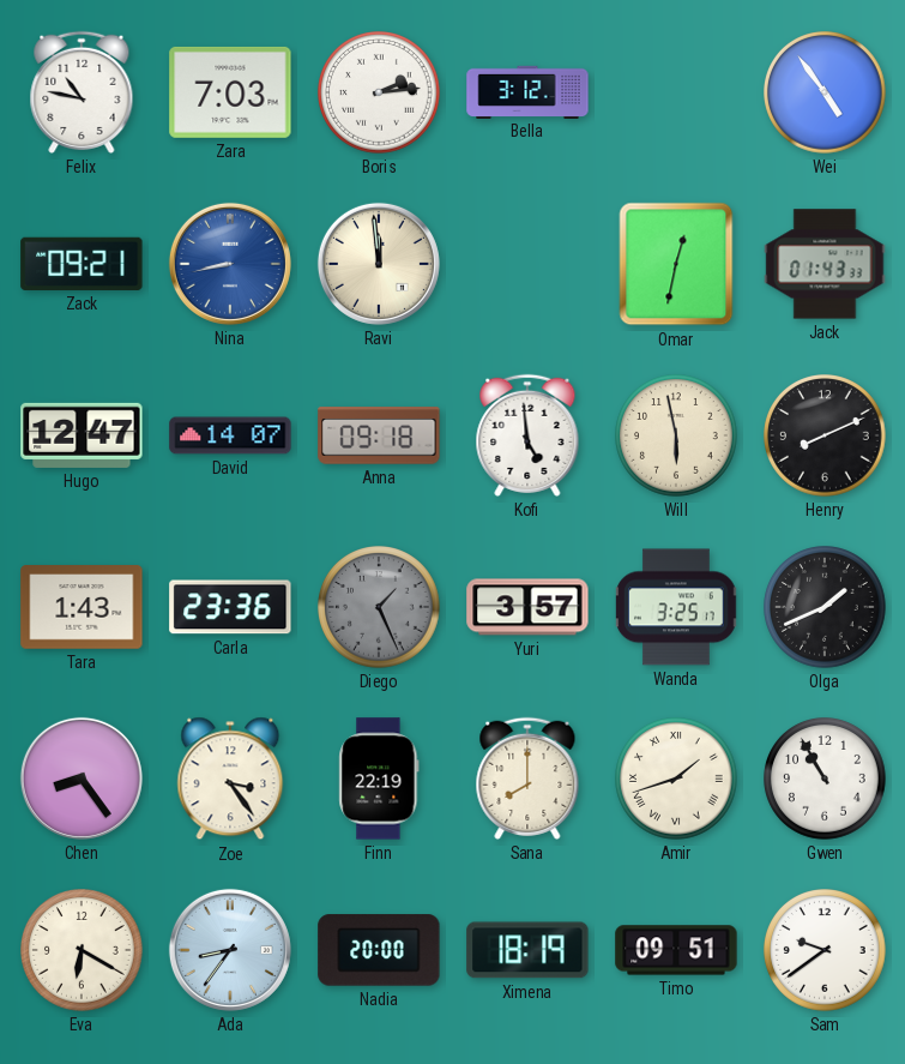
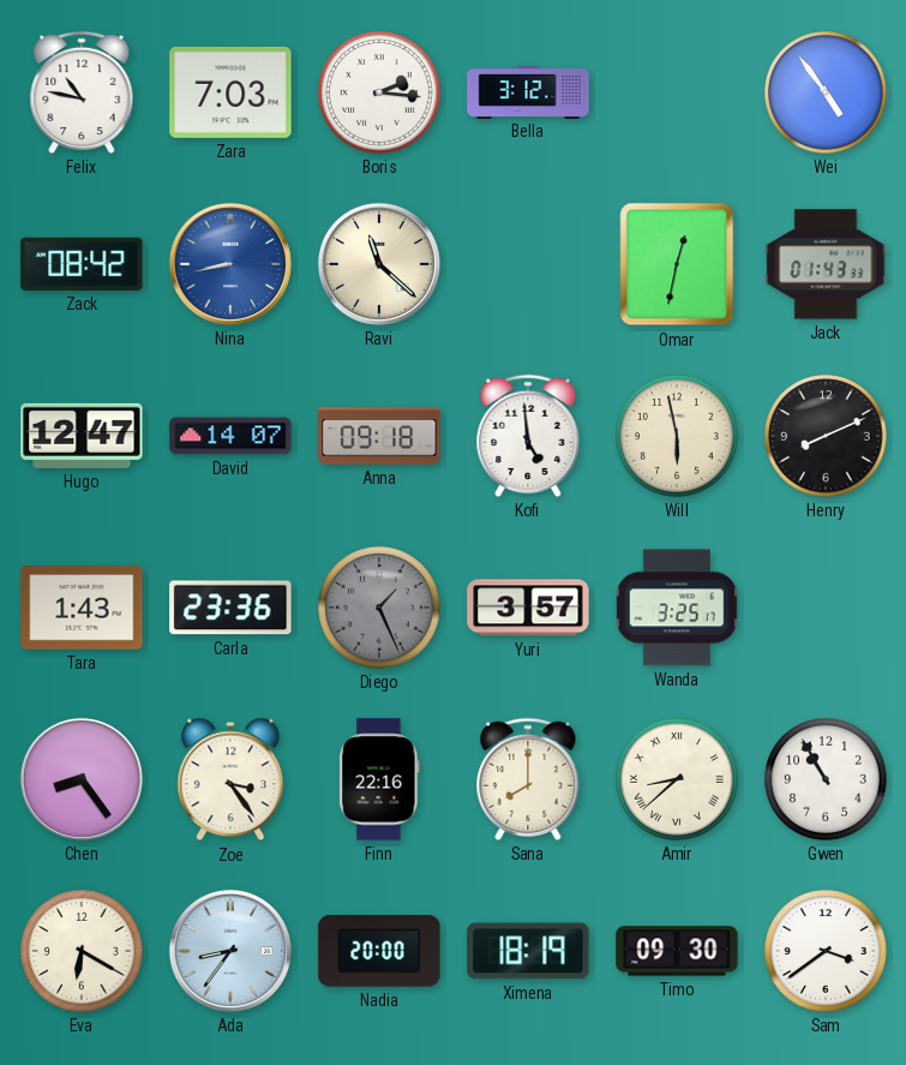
Boris: 2:14 -> 2:16
Zack: 09:21 -> 08:42
Ravi: 11:59 -> 11:22
Olga: 1:41 -> none
Finn: 22:19 -> 22:16
Amir: 1:42 -> 8:38
Timo: 09:51 -> 09:30
Sam: 9:39 -> 3:39
